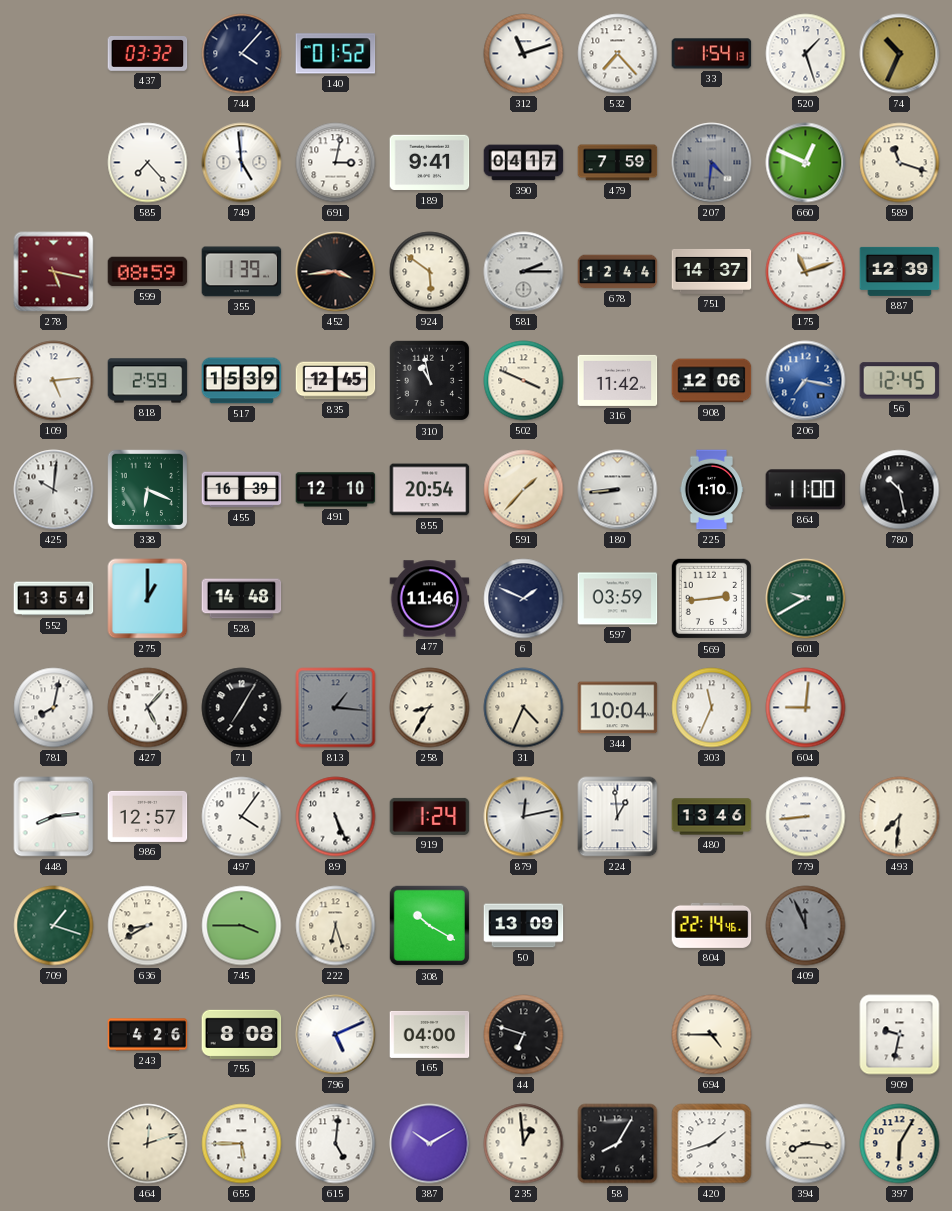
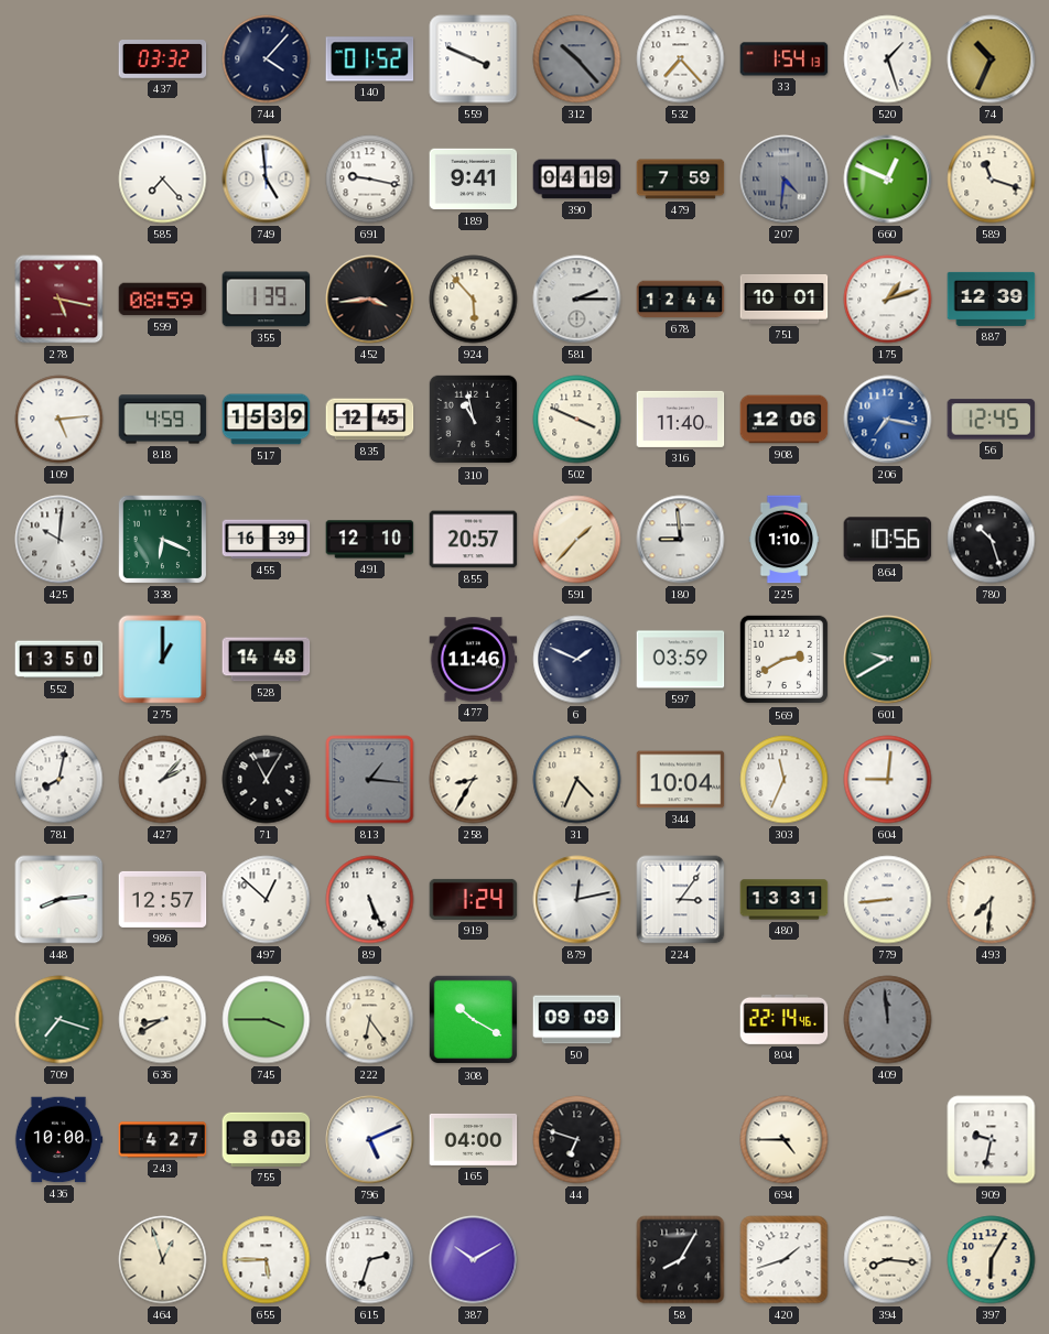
559: none -> 3:49
312: 11:12 -> 10:23
312 dial: white -> grey
691: 3:02 -> 9:17
390: 04:17 -> 04:19
924: 5:51 -> 5:53
751: 14:37 -> 10:01
175: 11:12 -> 1:12
818: 2:59 -> 4:59
316: 11:42 -> 11:40
855: 20:54 -> 20:57
180: 8:44 -> 8:59
864: 11:00 -> 10:56
780: 10:28 -> 10:27
552: 13:54 -> 13:50
569: 2:44 -> 2:40
427: 5:07 -> 2:07
71: 7:05 -> 11:05
497: 4:06 -> 12:52
224: 12:59 -> 3:06
480: 13:46 -> 13:31
709: 1:18 -> 7:18
222: 6:27 -> 6:24
50: 13:09 -> 09:09
409: 11:56 -> 11:59
436: none -> 10:00
243: 4:26 -> 4:27
464: 12:12 -> 12:57
615: 5:01 -> 2:33
235: 12:59 -> none
